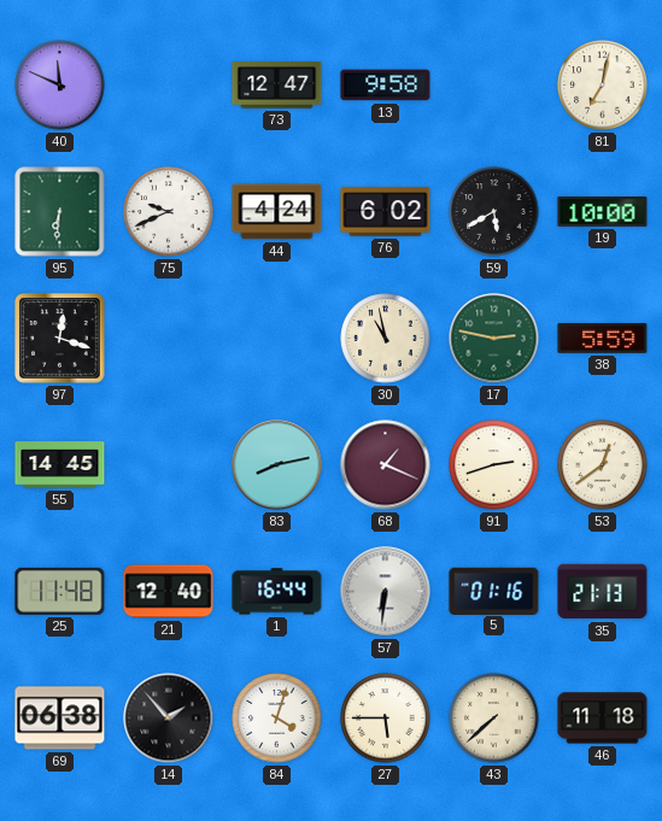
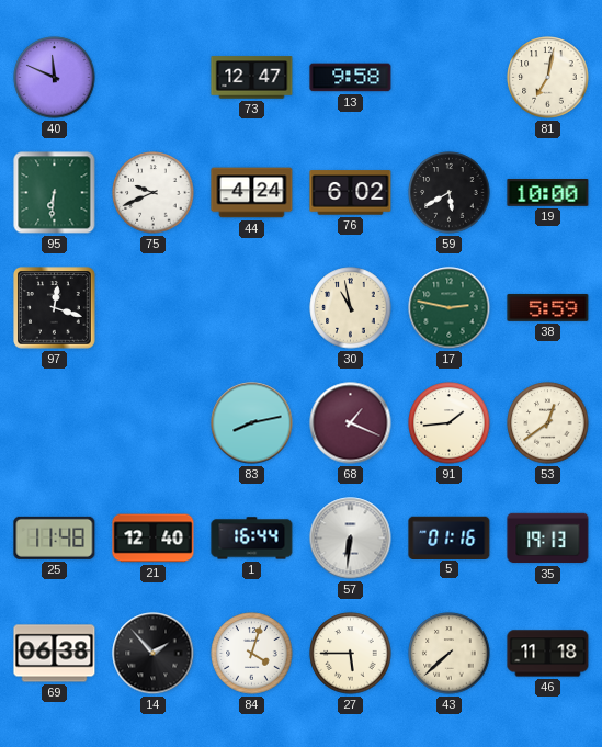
55: 14:45 -> none
91: 2:42 -> 1:44
35: 21:13 -> 19:13
